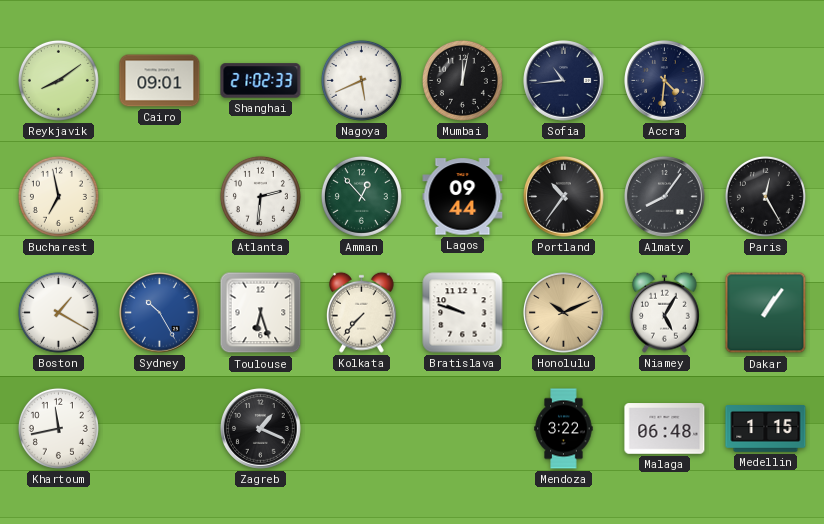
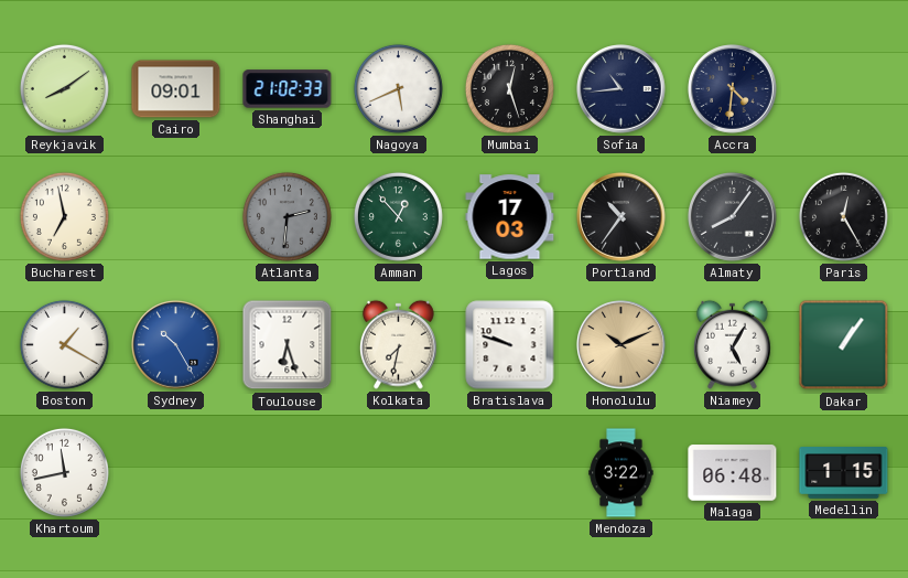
Mumbai: 12:02 -> 12:27
Atlanta dial: white -> grey
Lagos: 09:44 -> 17:03
Kolkata: 7:37 -> 7:32
Zagreb: 1:19 -> none
